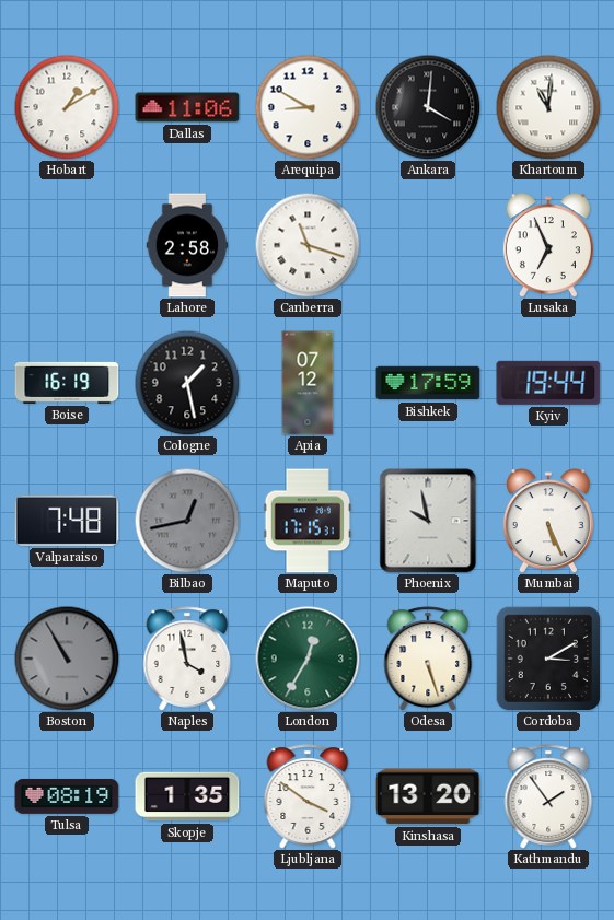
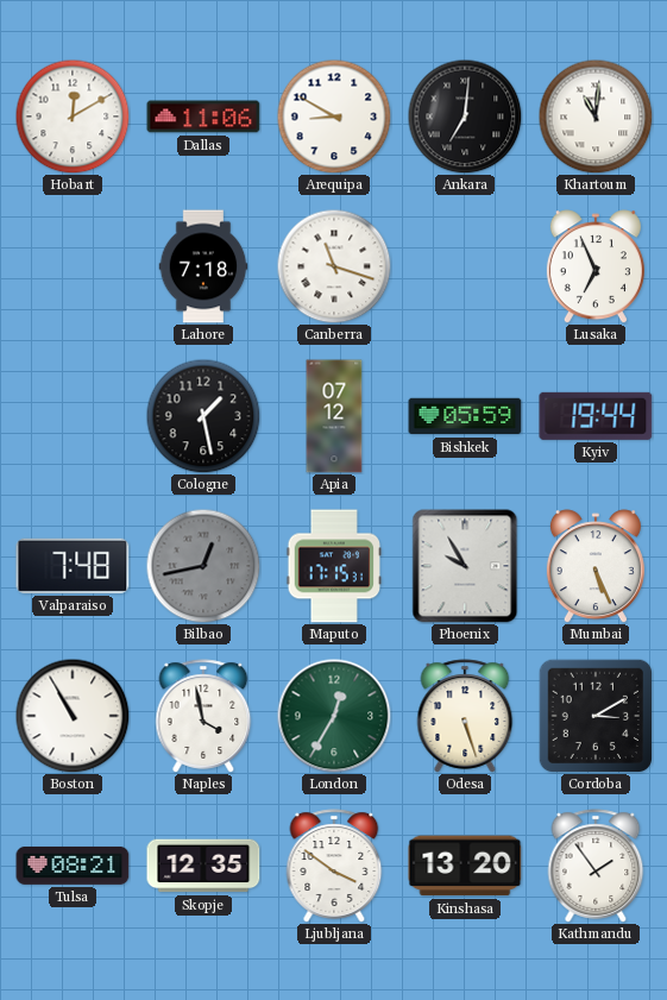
Hobart: 1:10 -> 12:10
Ankara: 4:01 -> 7:01
Lahore: 2:58 -> 7:18
Boise: 16:19 -> none
Bishkek: 17:59 -> 05:59
Phoenix: 9:58 -> 9:55
Boston dial: grey -> white
Tulsa: 08:19 -> 08:21
Skopje: 1:35 -> 12:35
